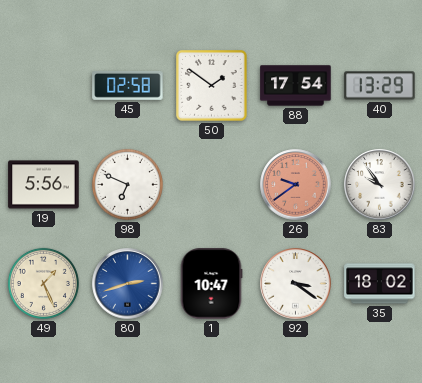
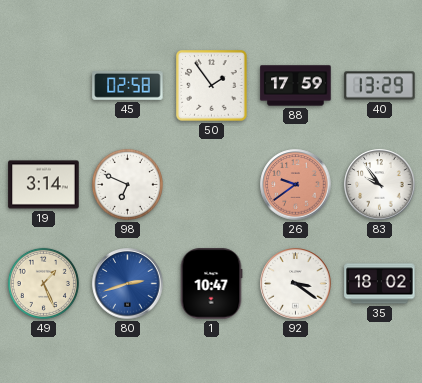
50: 1:51 -> 1:54
88: 17:54 -> 17:59
19: 5:56 -> 3:14
